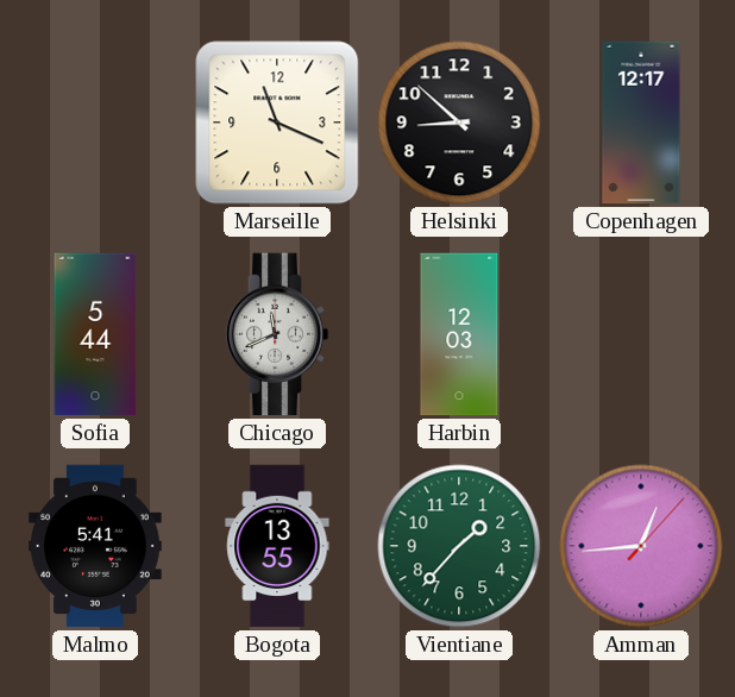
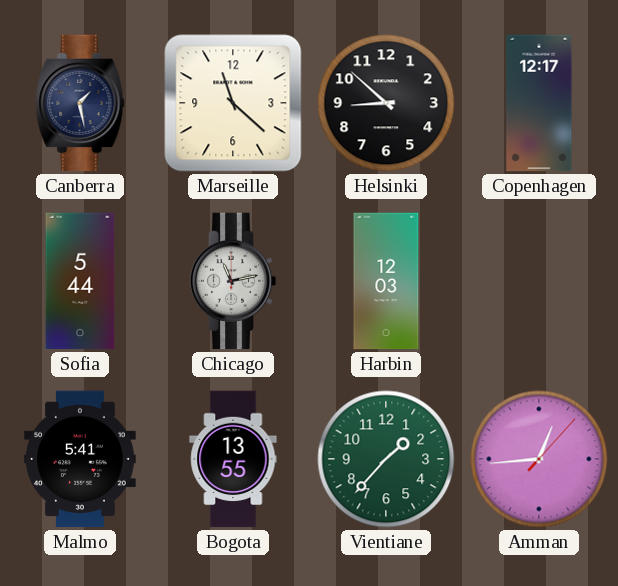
Canberra: none -> 1:28
Marseille: 11:19 -> 11:22
Chicago: 11:41 -> 11:13
